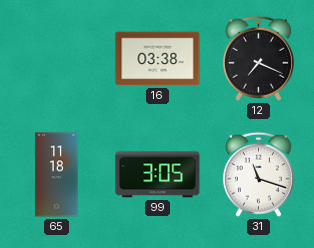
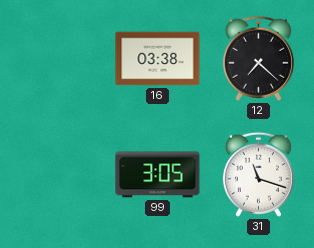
12: 7:19 -> 7:22
65: 11:18 -> none
